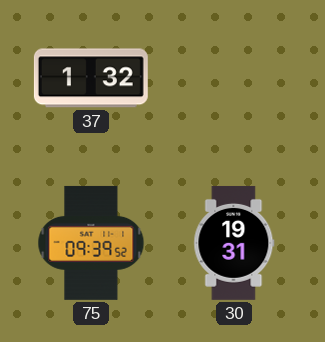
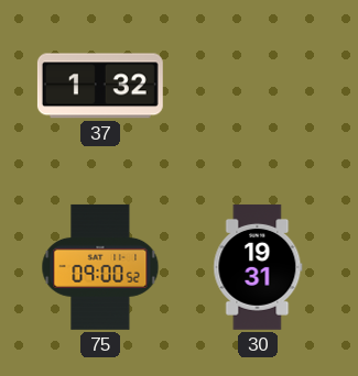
75: 09:39 -> 09:00
